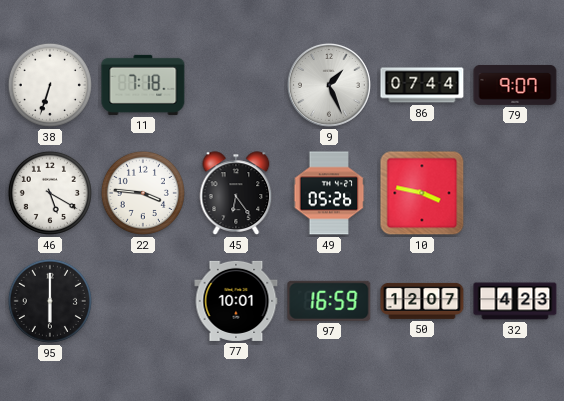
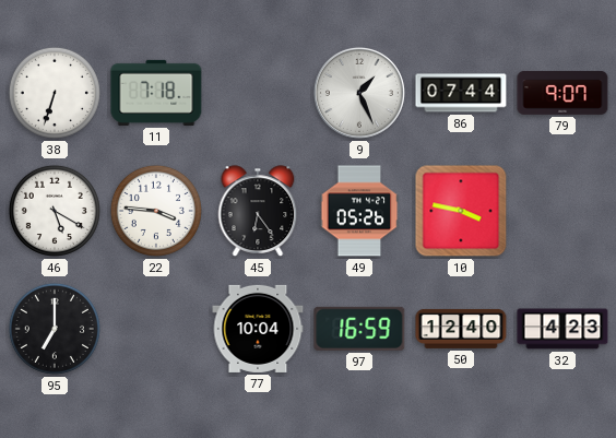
95: 6:00 -> 7:00
77: 10:01 -> 10:04
50: 12:07 -> 12:40
